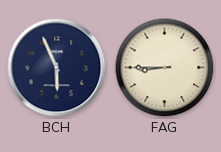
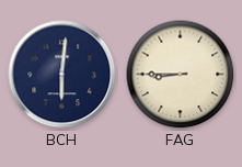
BCH: 5:56 -> 6:01
